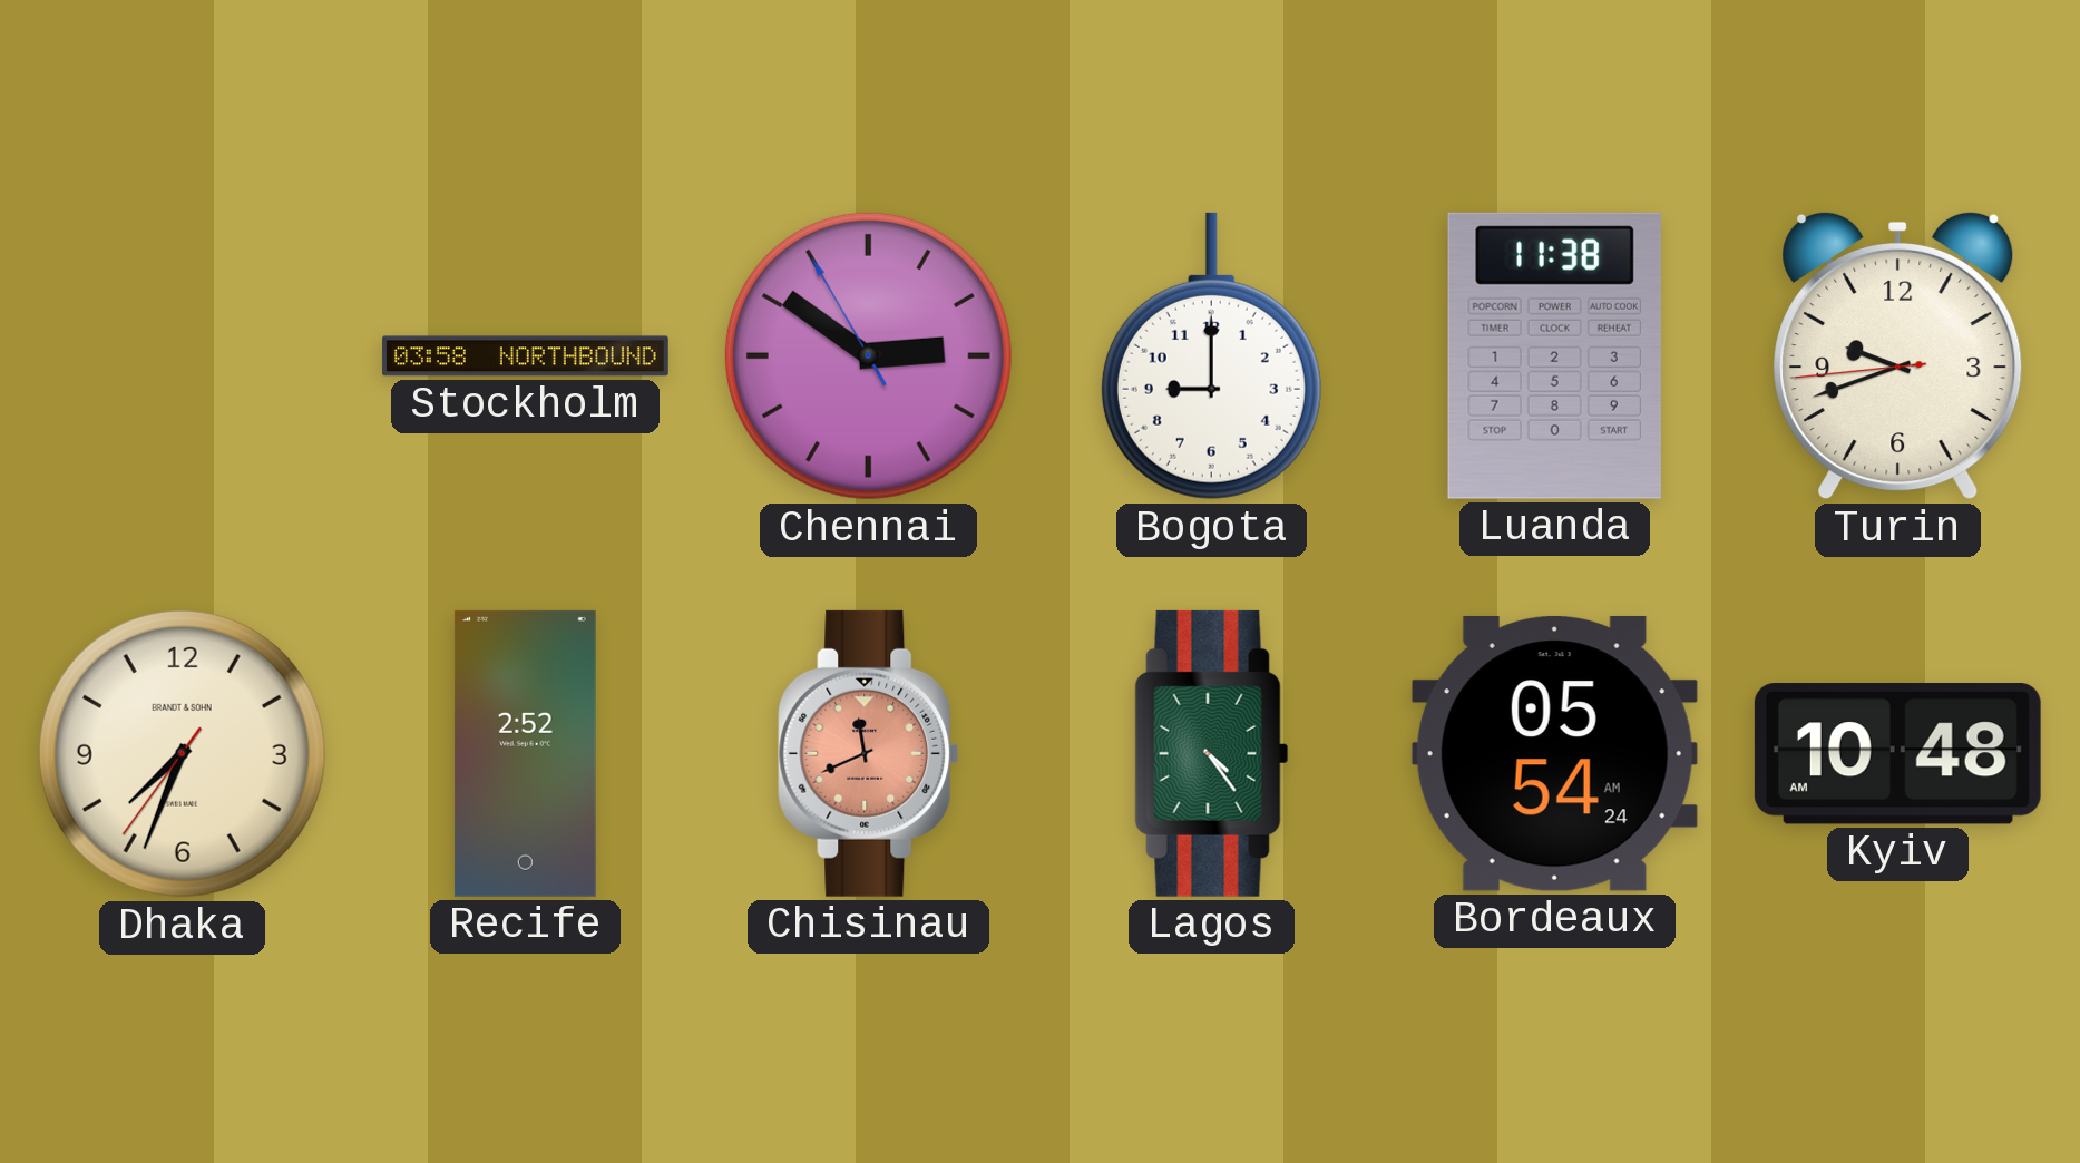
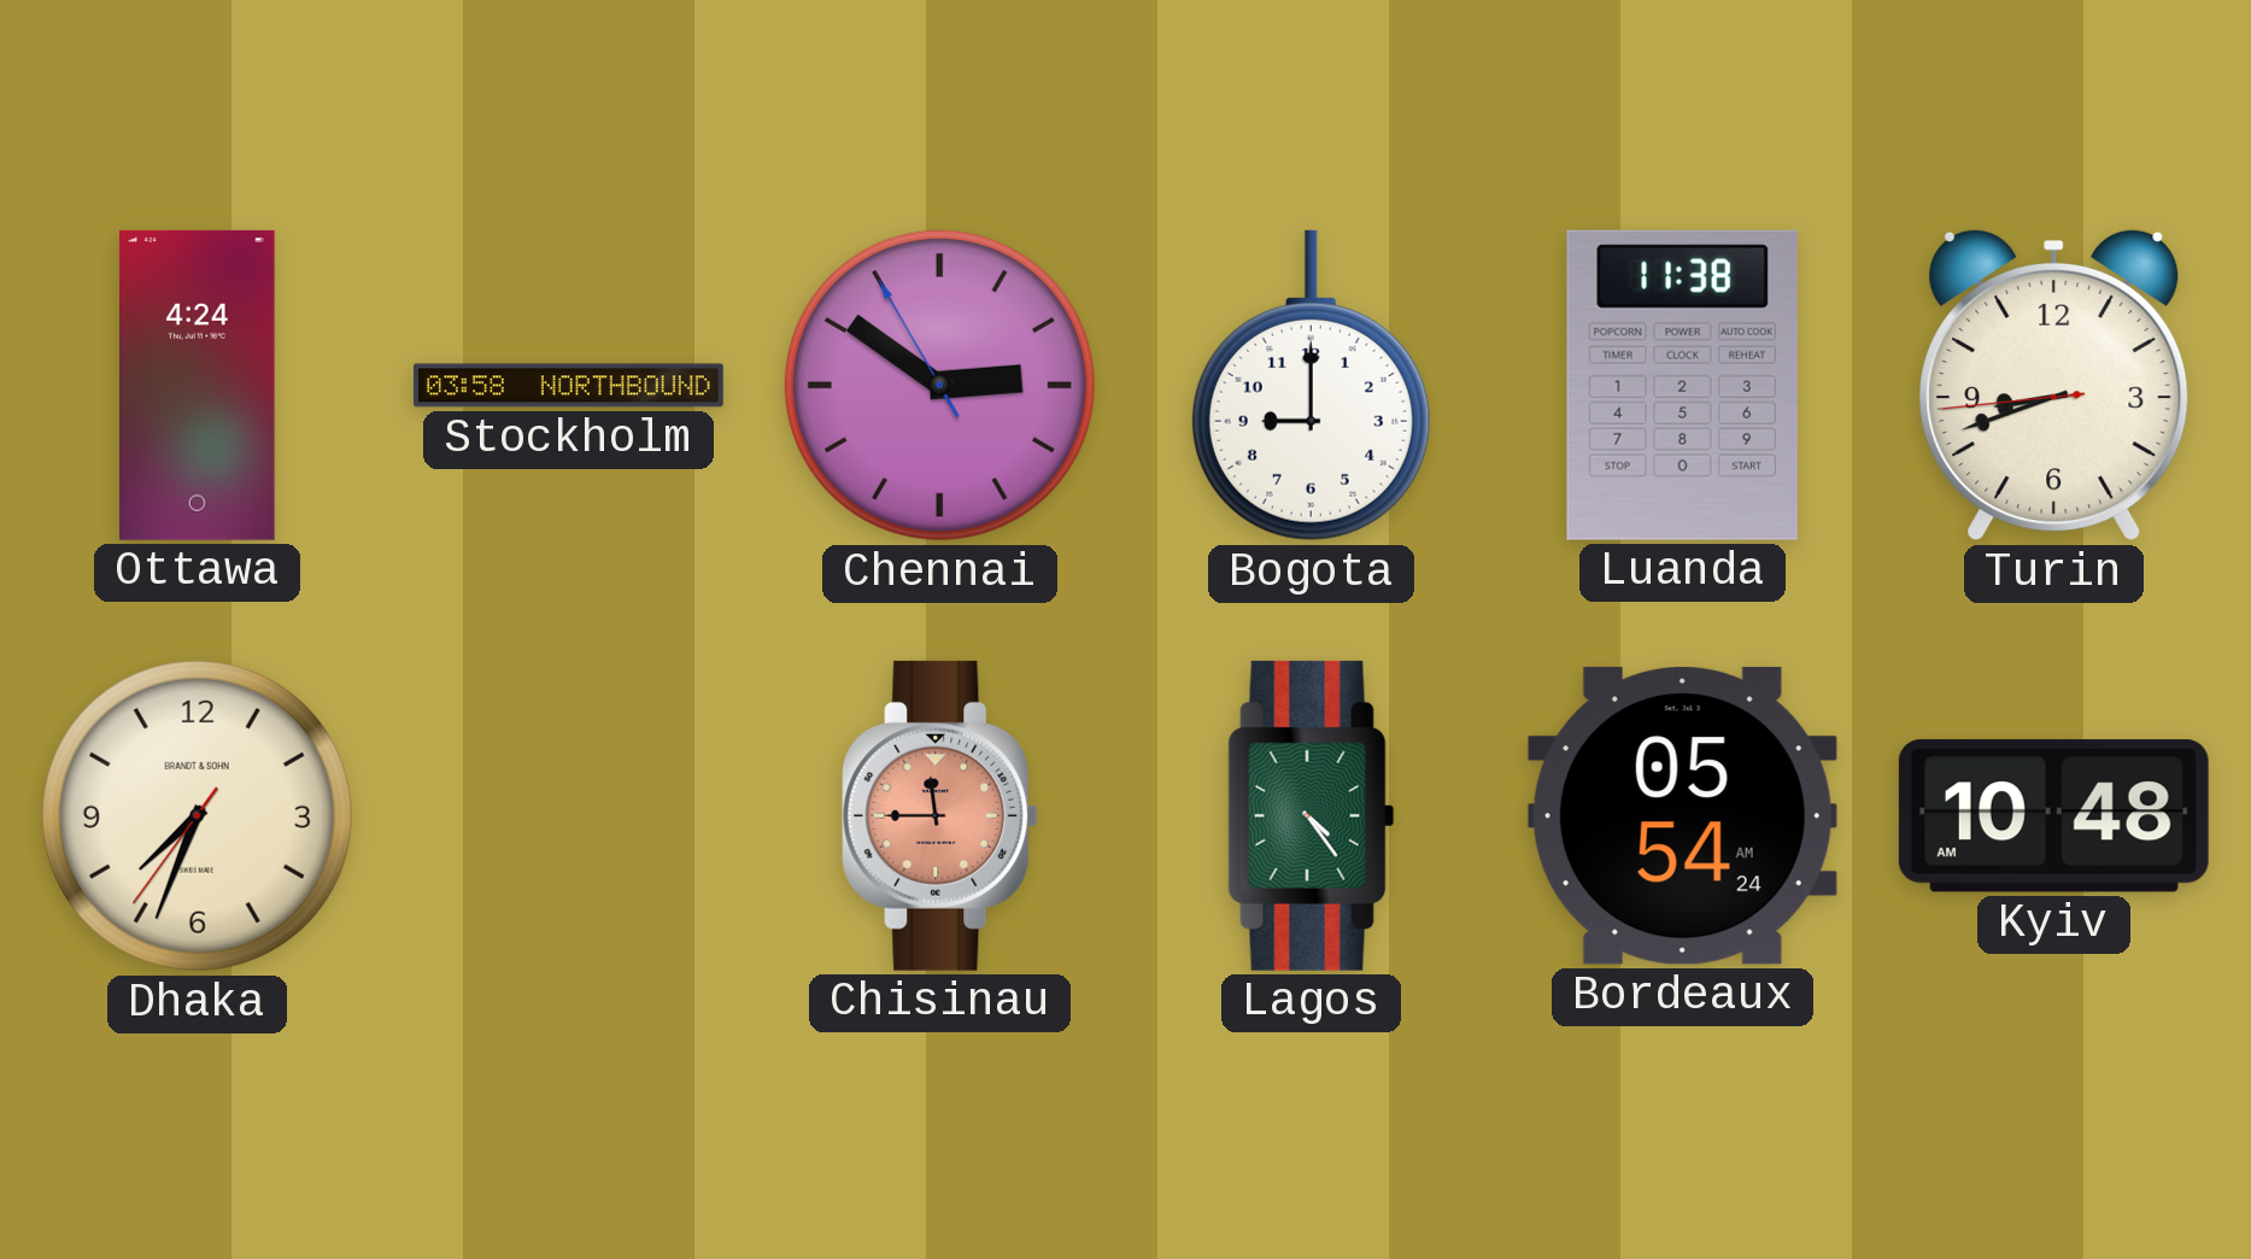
Ottawa: none -> 4:24
Turin: 9:41 -> 8:41
Recife: 2:52 -> none
Chisinau: 11:41 -> 11:45
